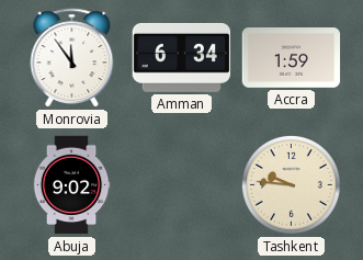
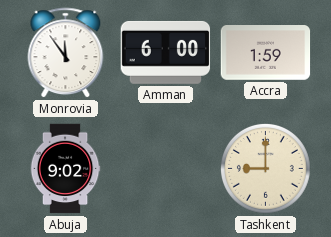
Amman: 6:34 -> 6:00
Tashkent: 9:46 -> 9:00
